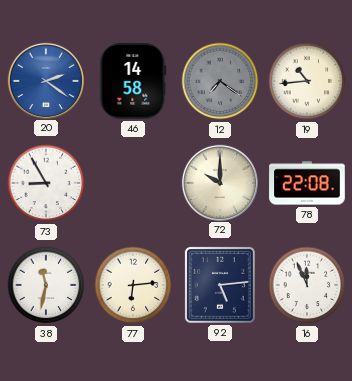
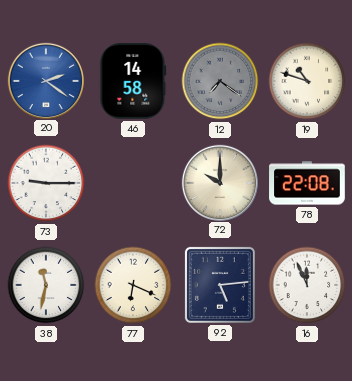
19: 10:44 -> 10:48
73: 8:55 -> 9:15
77: 6:14 -> 6:19
